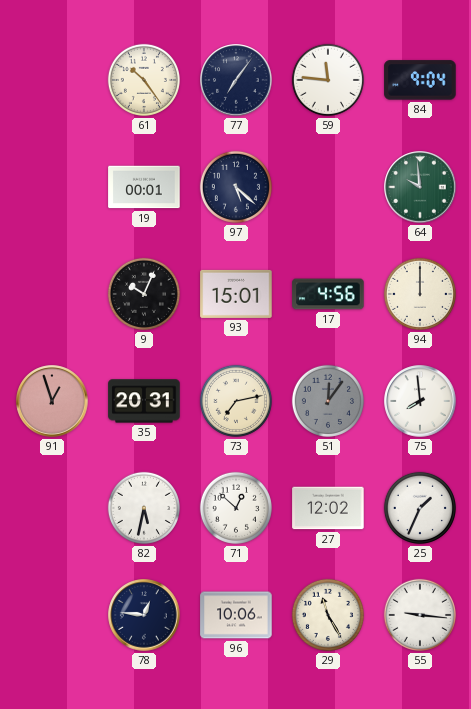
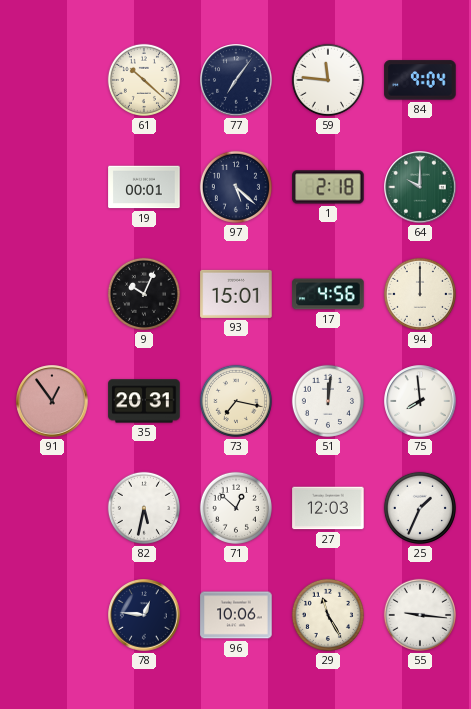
61: 10:24 -> 10:22
1: none -> 2:18
64: 9:59 -> 10:00
91: 12:57 -> 12:54
73: 7:13 -> 7:17
51: 12:06 -> 12:01
51 dial: grey -> white
27: 12:02 -> 12:03
